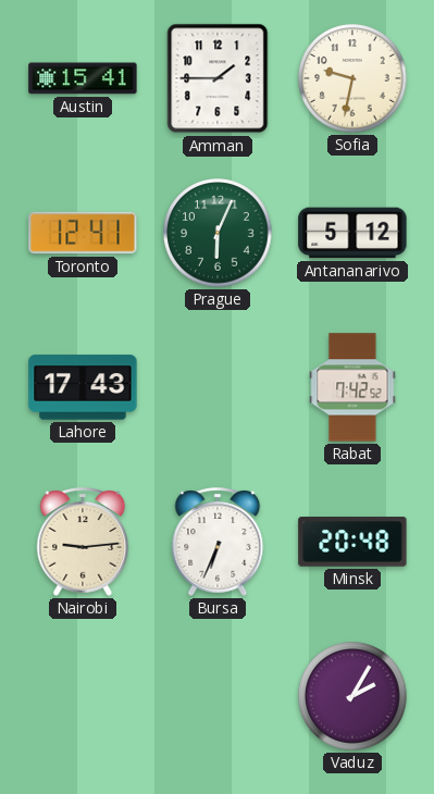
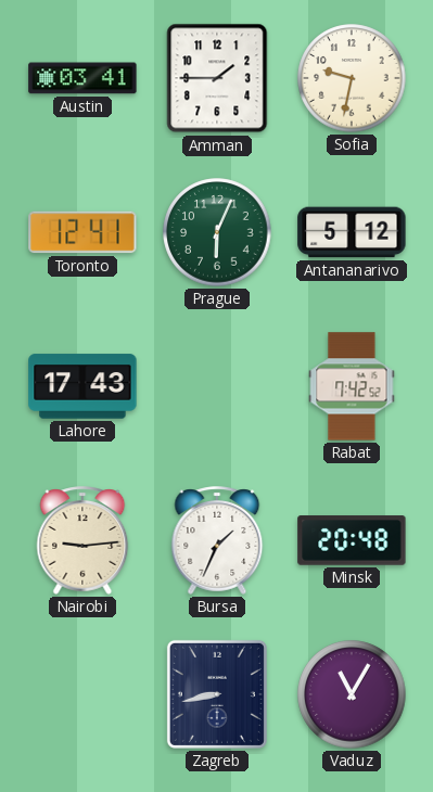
Austin: 15:41 -> 03:41
Bursa: 6:34 -> 1:34
Zagreb: none -> 8:43
Vaduz: 2:05 -> 11:05
